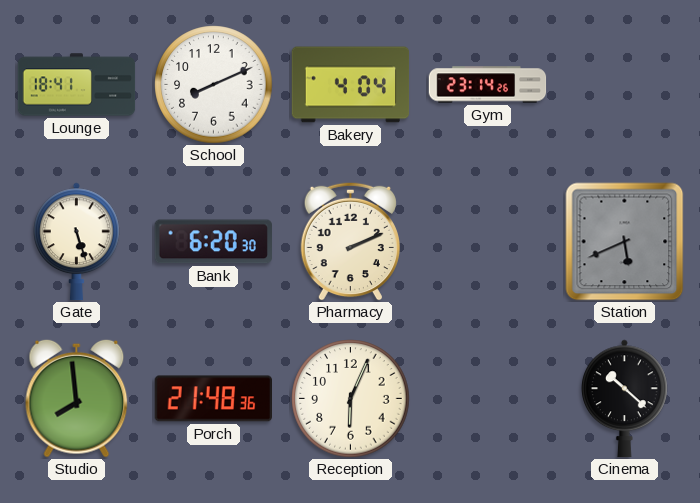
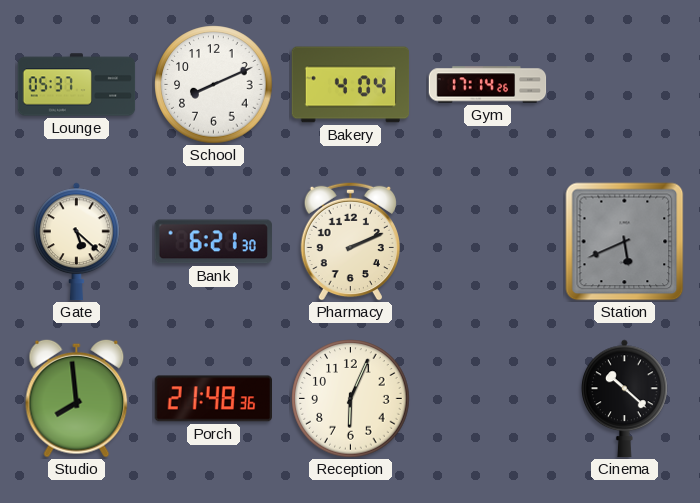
Lounge: 18:41 -> 05:37
Gym: 23:14 -> 17:14
Gate: 5:27 -> 5:22
Bank: 6:20 -> 6:21
